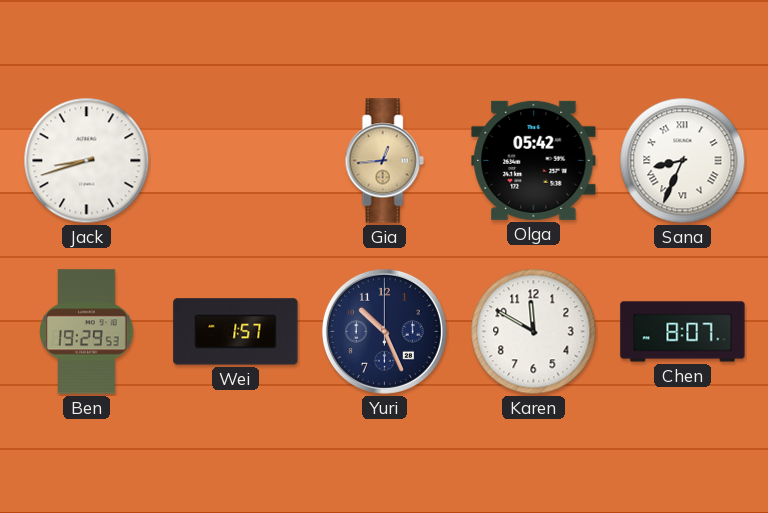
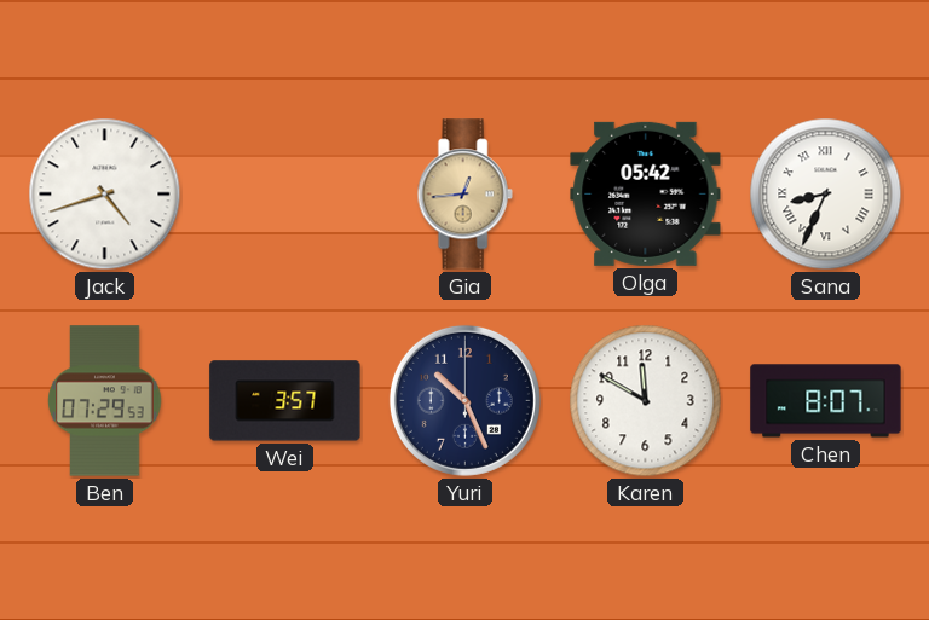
Jack: 8:42 -> 4:42
Ben: 19:29 -> 07:29
Wei: 1:57 -> 3:57
